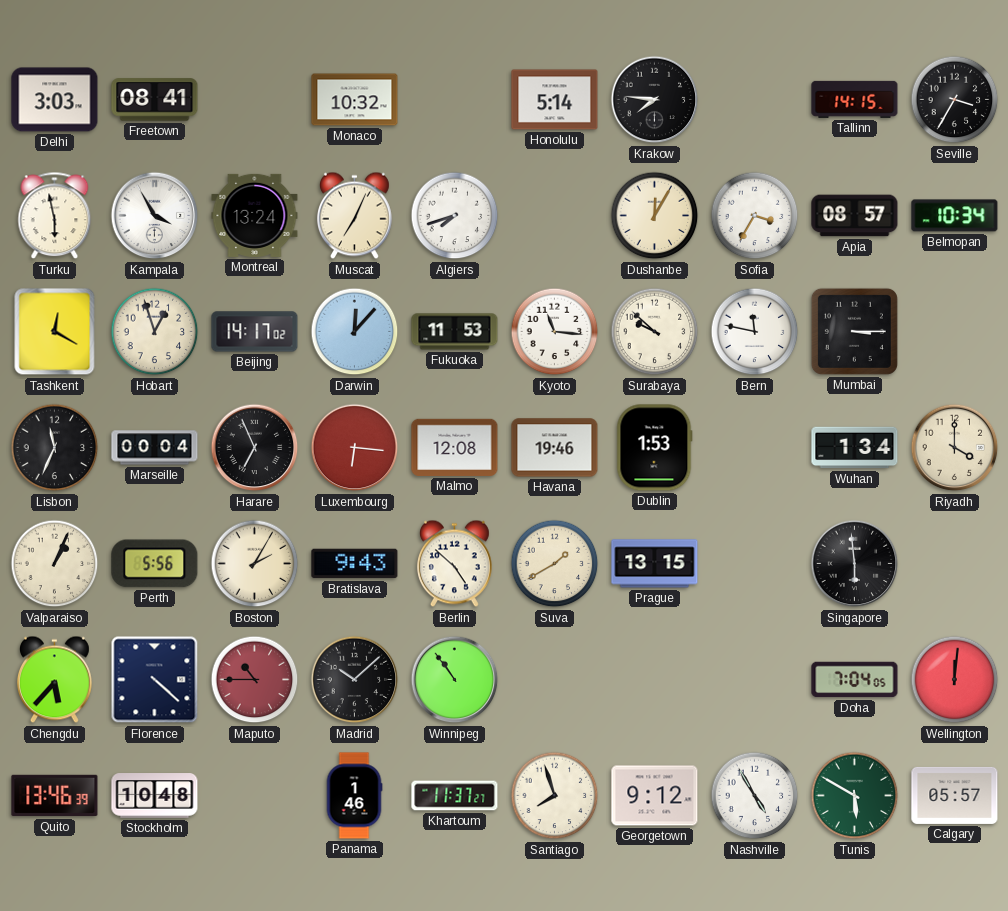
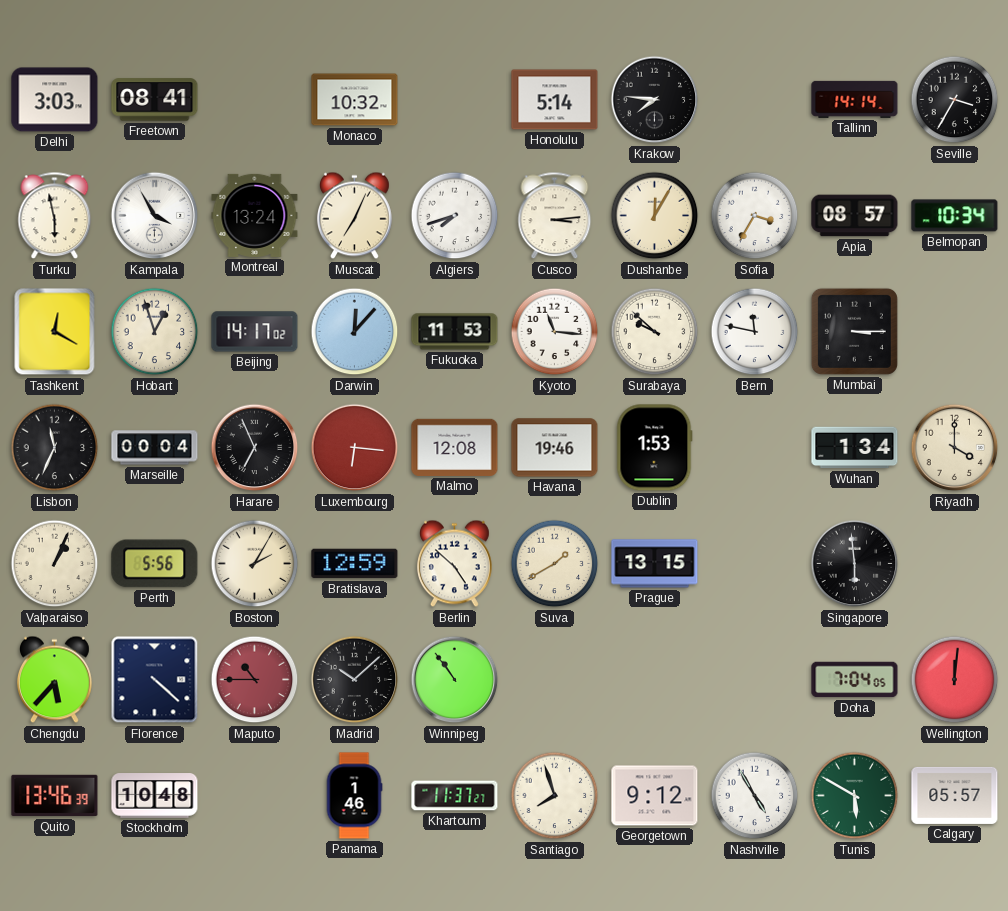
Tallinn: 14:15 -> 14:14
Cusco: none -> 3:14
Bratislava: 9:43 -> 12:59
